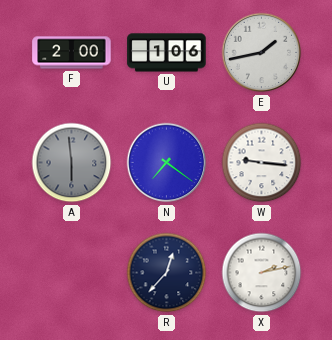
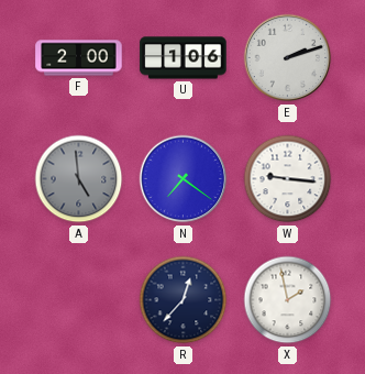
E: 1:43 -> 2:12
A: 5:59 -> 4:59
X: 2:13 -> 1:58
